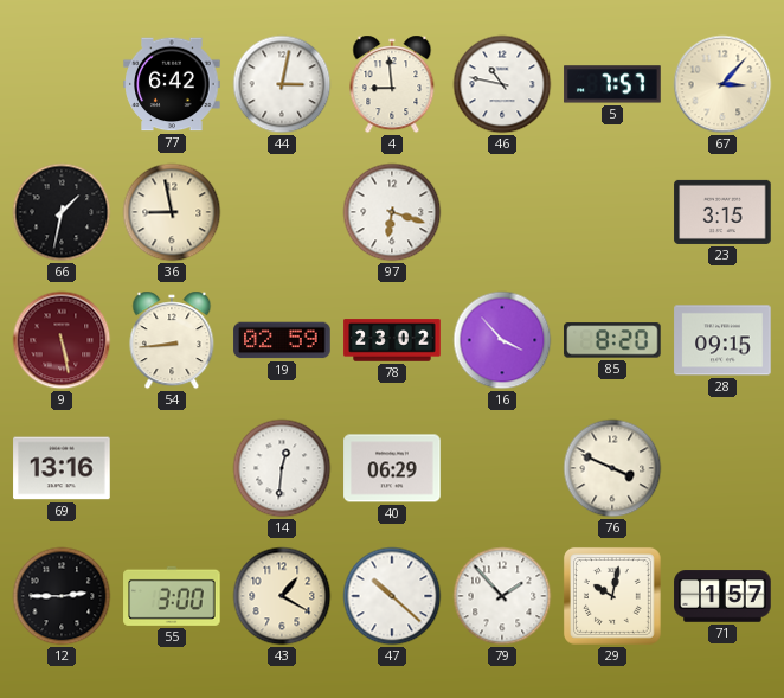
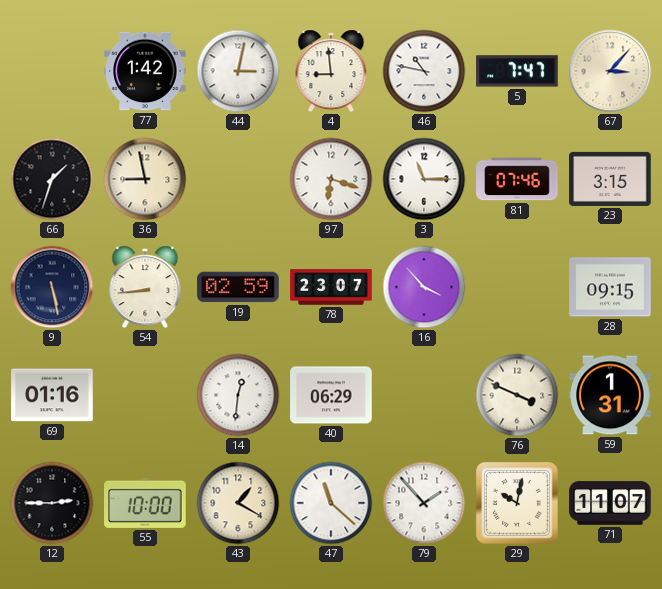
77: 6:42 -> 1:42
5: 7:57 -> 7:47
66: 1:32 -> 1:33
3: none -> 11:15
81: none -> 07:46
9 dial: burgundy -> navy
78: 23:02 -> 23:07
85: 8:20 -> none
69: 13:16 -> 01:16
59: none -> 1:31
55: 3:00 -> 10:00
47: 10:22 -> 11:22
71: 1:57 -> 11:07
